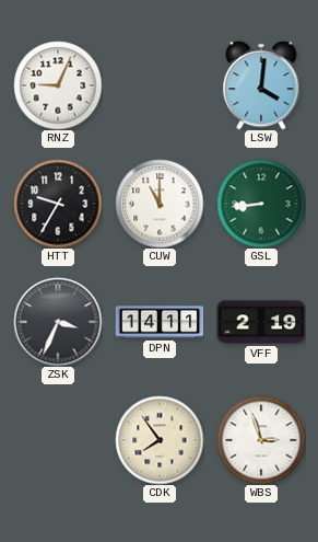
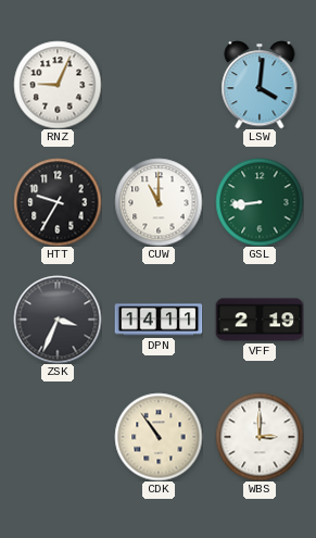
CDK: 7:54 -> 10:54
WBS: 2:57 -> 3:00
